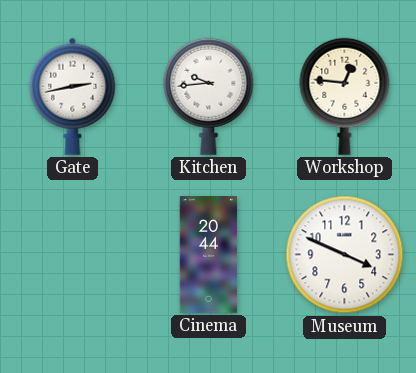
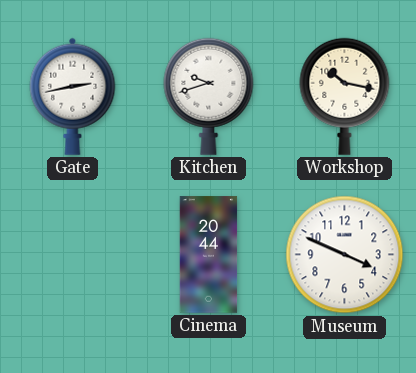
Kitchen: 9:44 -> 9:42
Workshop: 12:46 -> 10:17
